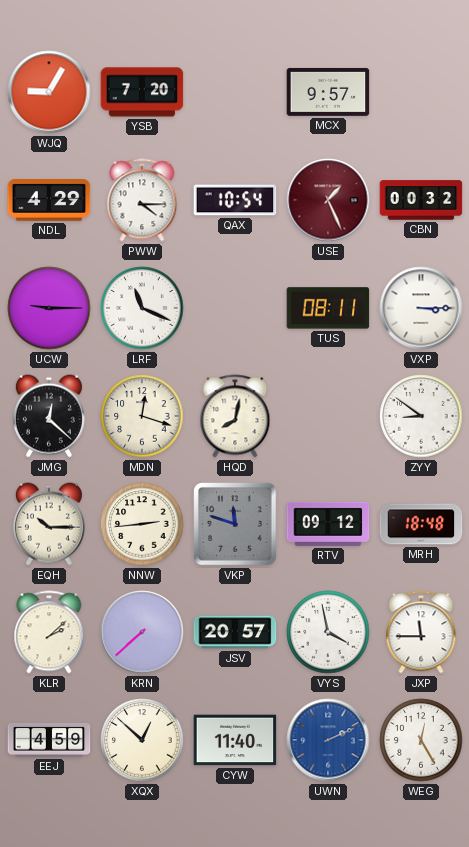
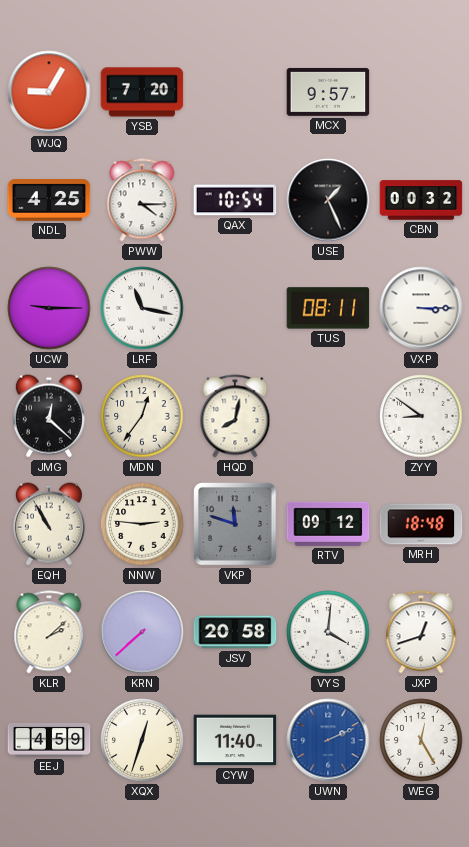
NDL: 4:29 -> 4:25
USE dial: burgundy -> black
LRF: 11:19 -> 11:17
MDN: 12:18 -> 12:36
EQH: 10:15 -> 10:55
NNW: 2:44 -> 2:46
JSV: 20:57 -> 20:58
VYS: 3:58 -> 4:01
JXP: 11:45 -> 12:42
XQX: 12:52 -> 12:33
